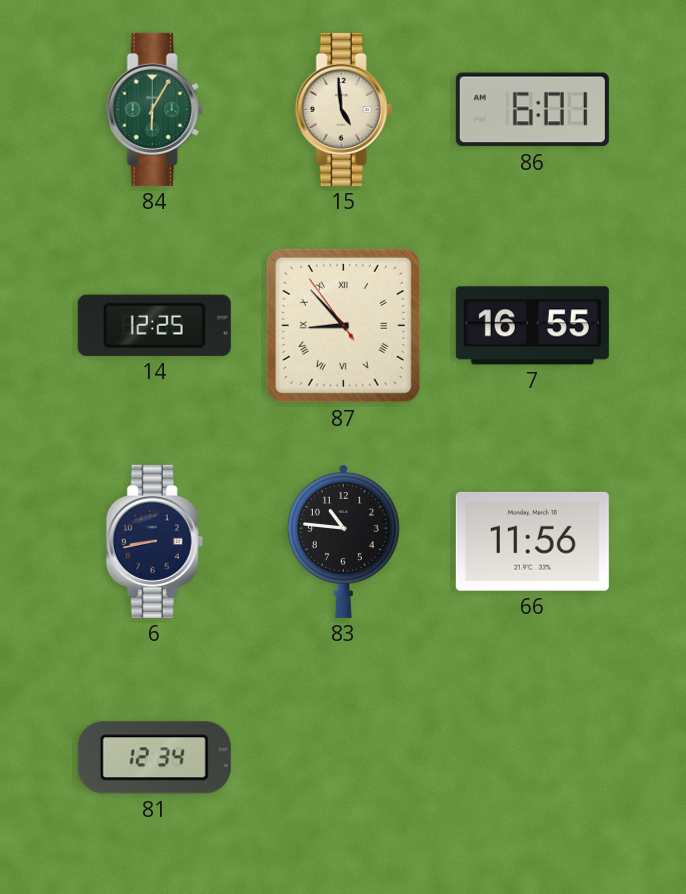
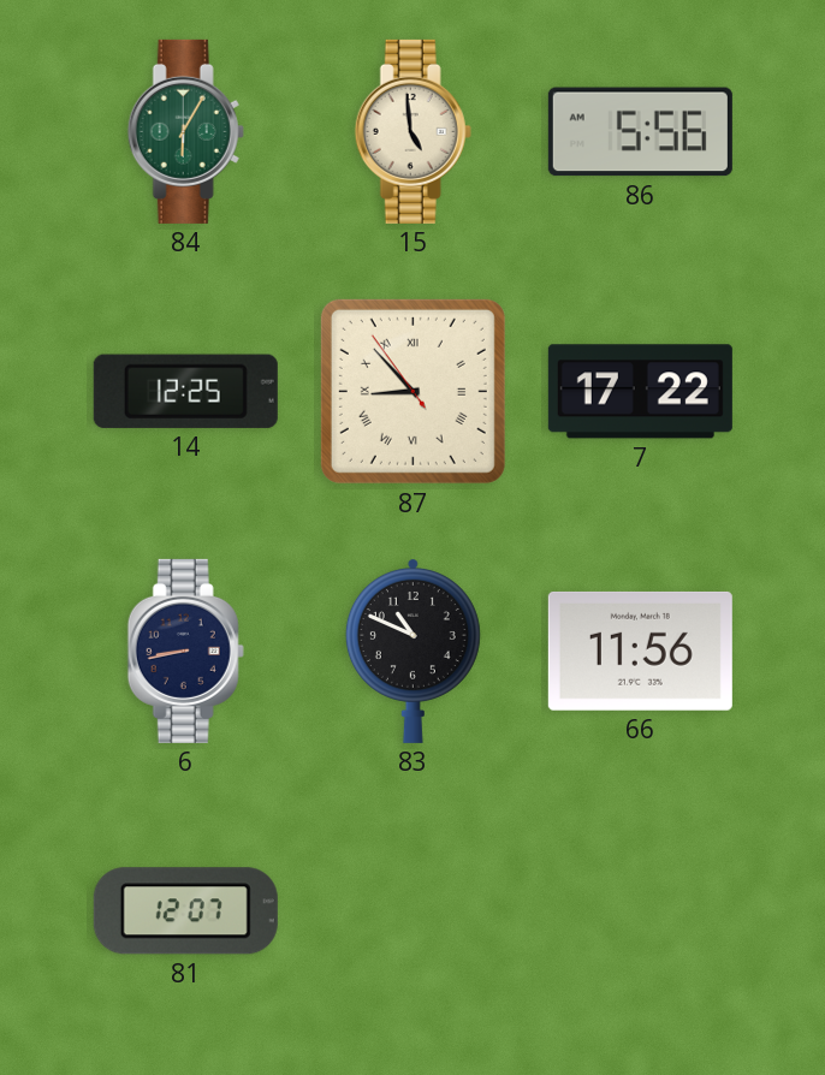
86: 6:01 -> 5:56
7: 16:55 -> 17:22
83: 10:46 -> 10:49
81: 12:34 -> 12:07
